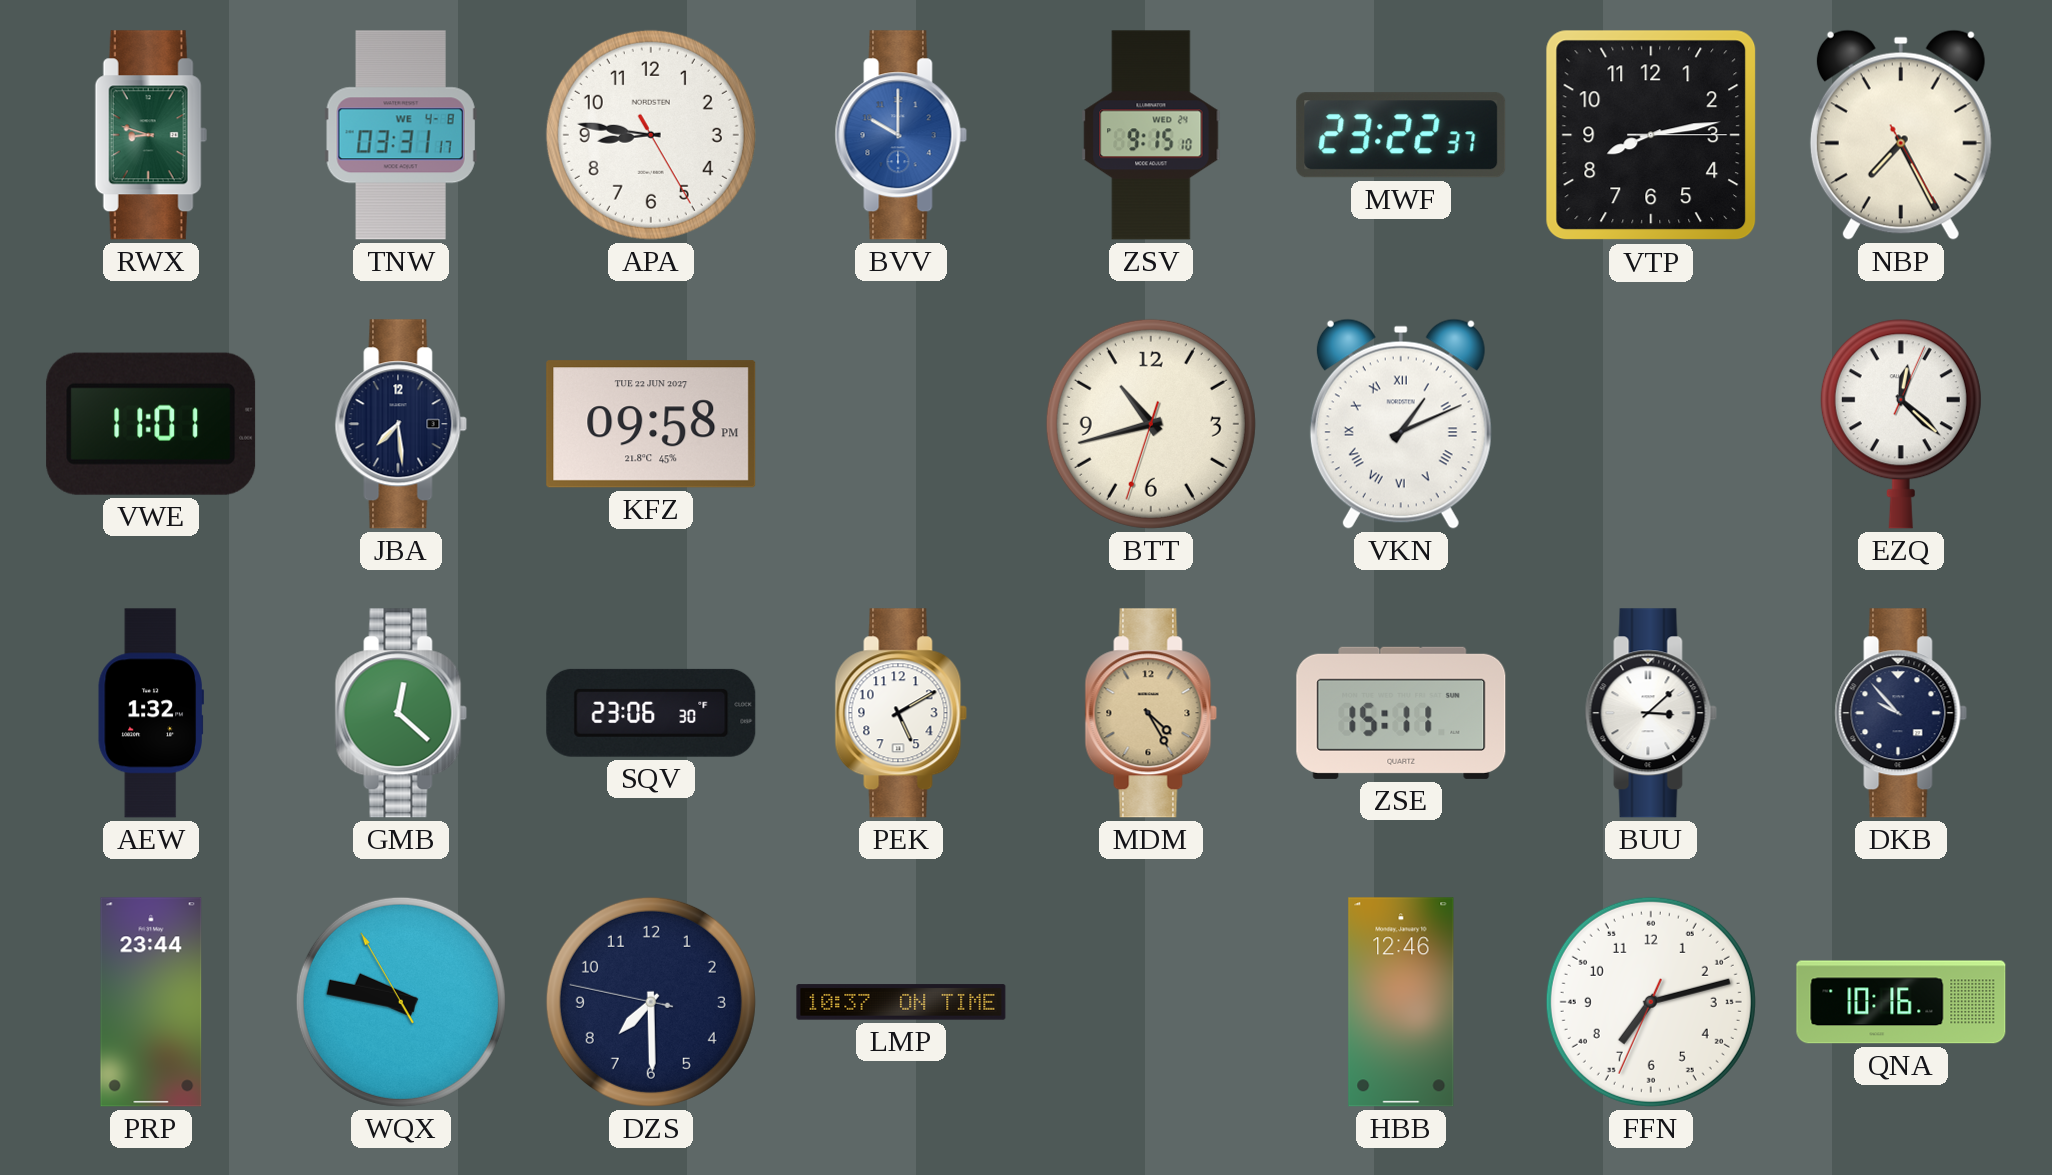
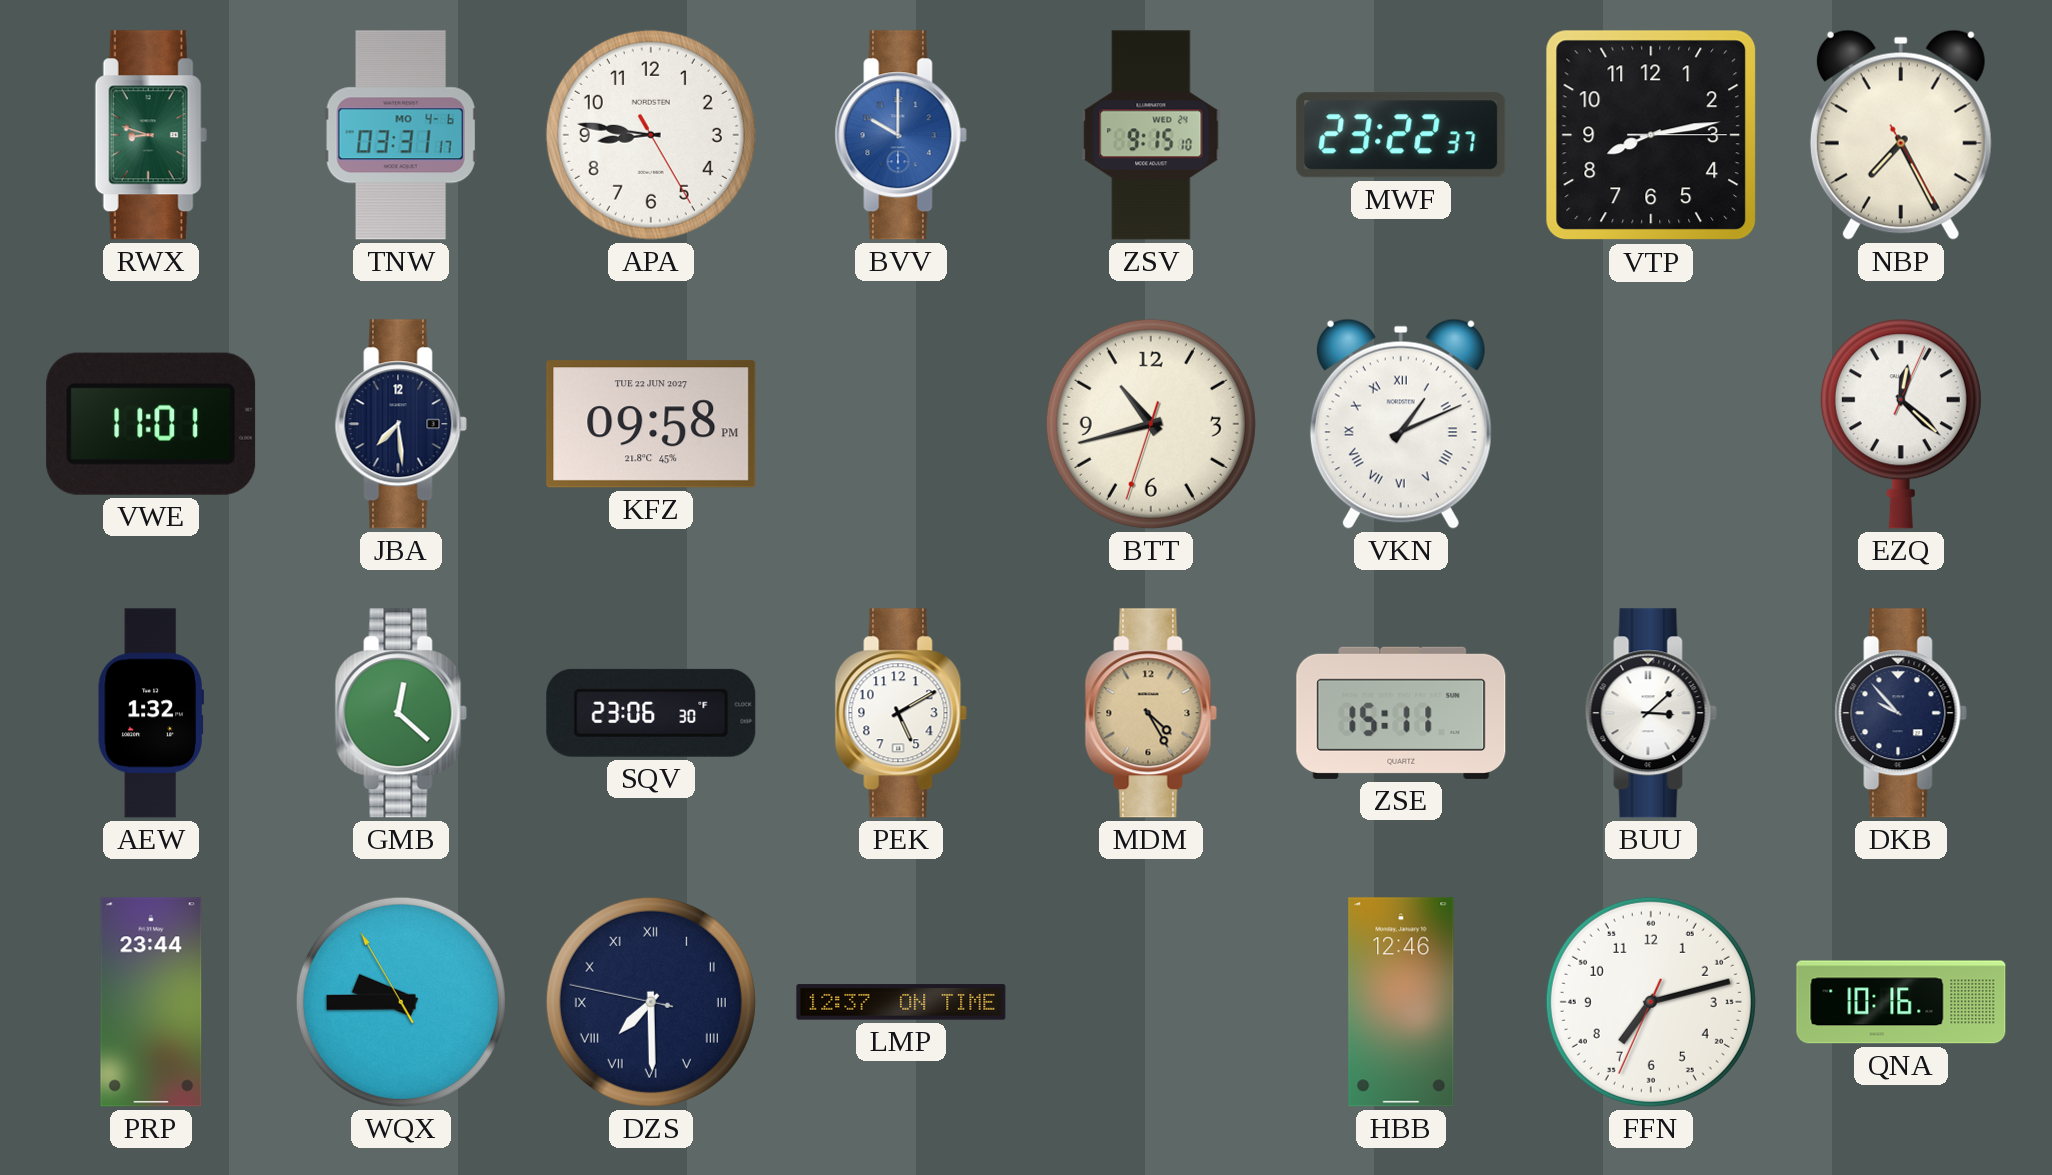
TNW date: WE 4-8 -> MO 4-6
WQX: 9:46 -> 9:44
DZS numerals: Arabic -> Roman
LMP: 10:37 -> 12:37
